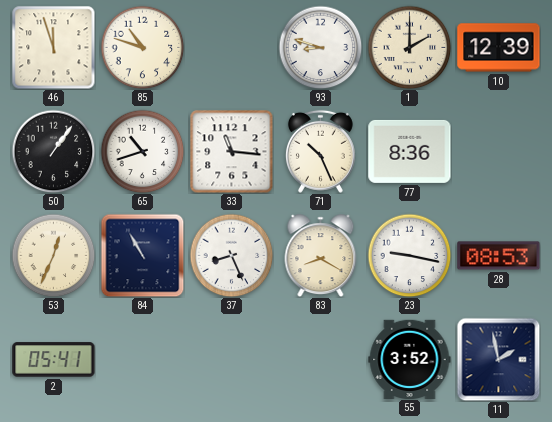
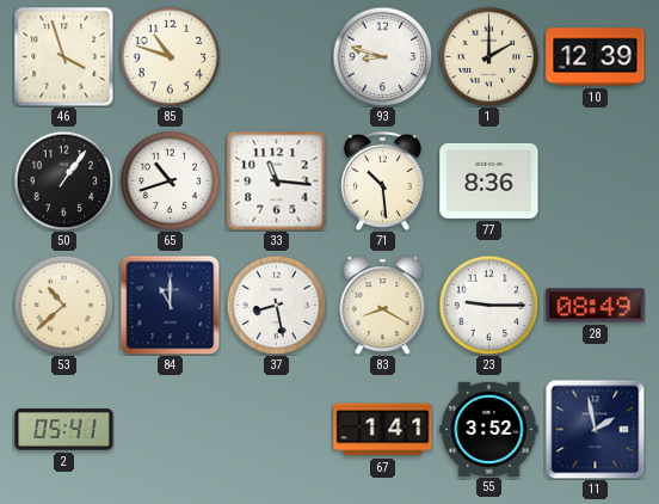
46: 11:57 -> 3:57
71: 10:26 -> 10:29
53: 12:34 -> 10:38
84: 10:55 -> 11:00
37: 8:26 -> 8:28
23: 9:17 -> 9:15
28: 08:53 -> 08:49
67: none -> 1:41
